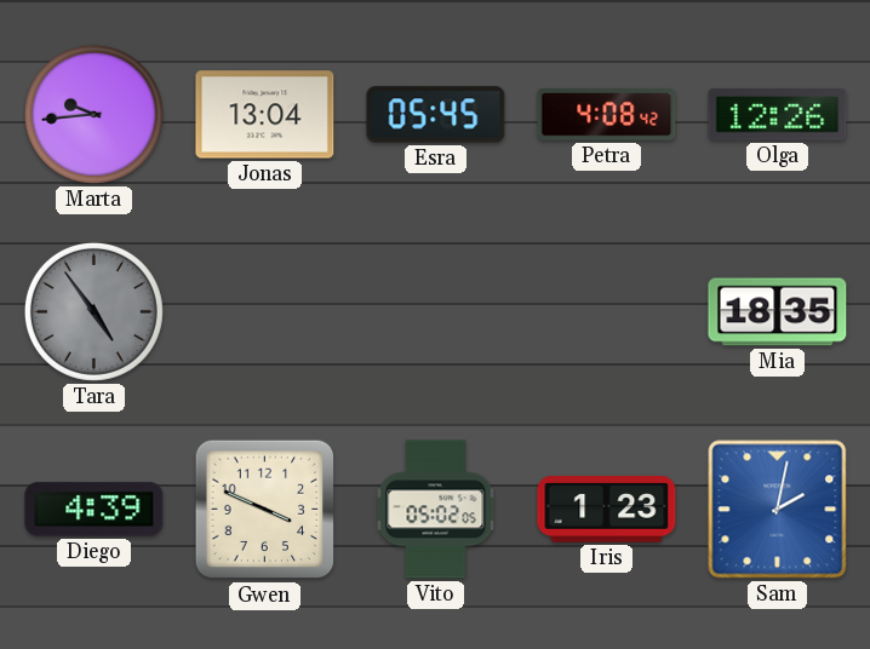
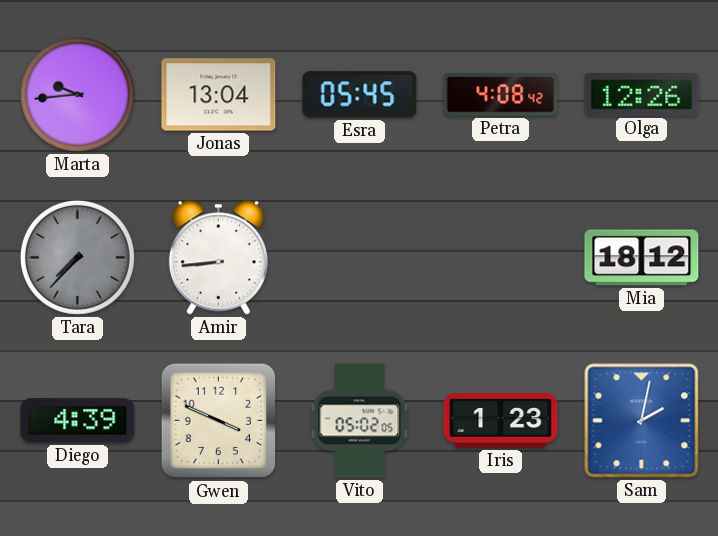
Tara: 4:54 -> 7:37
Amir: none -> 8:44
Mia: 18:35 -> 18:12
